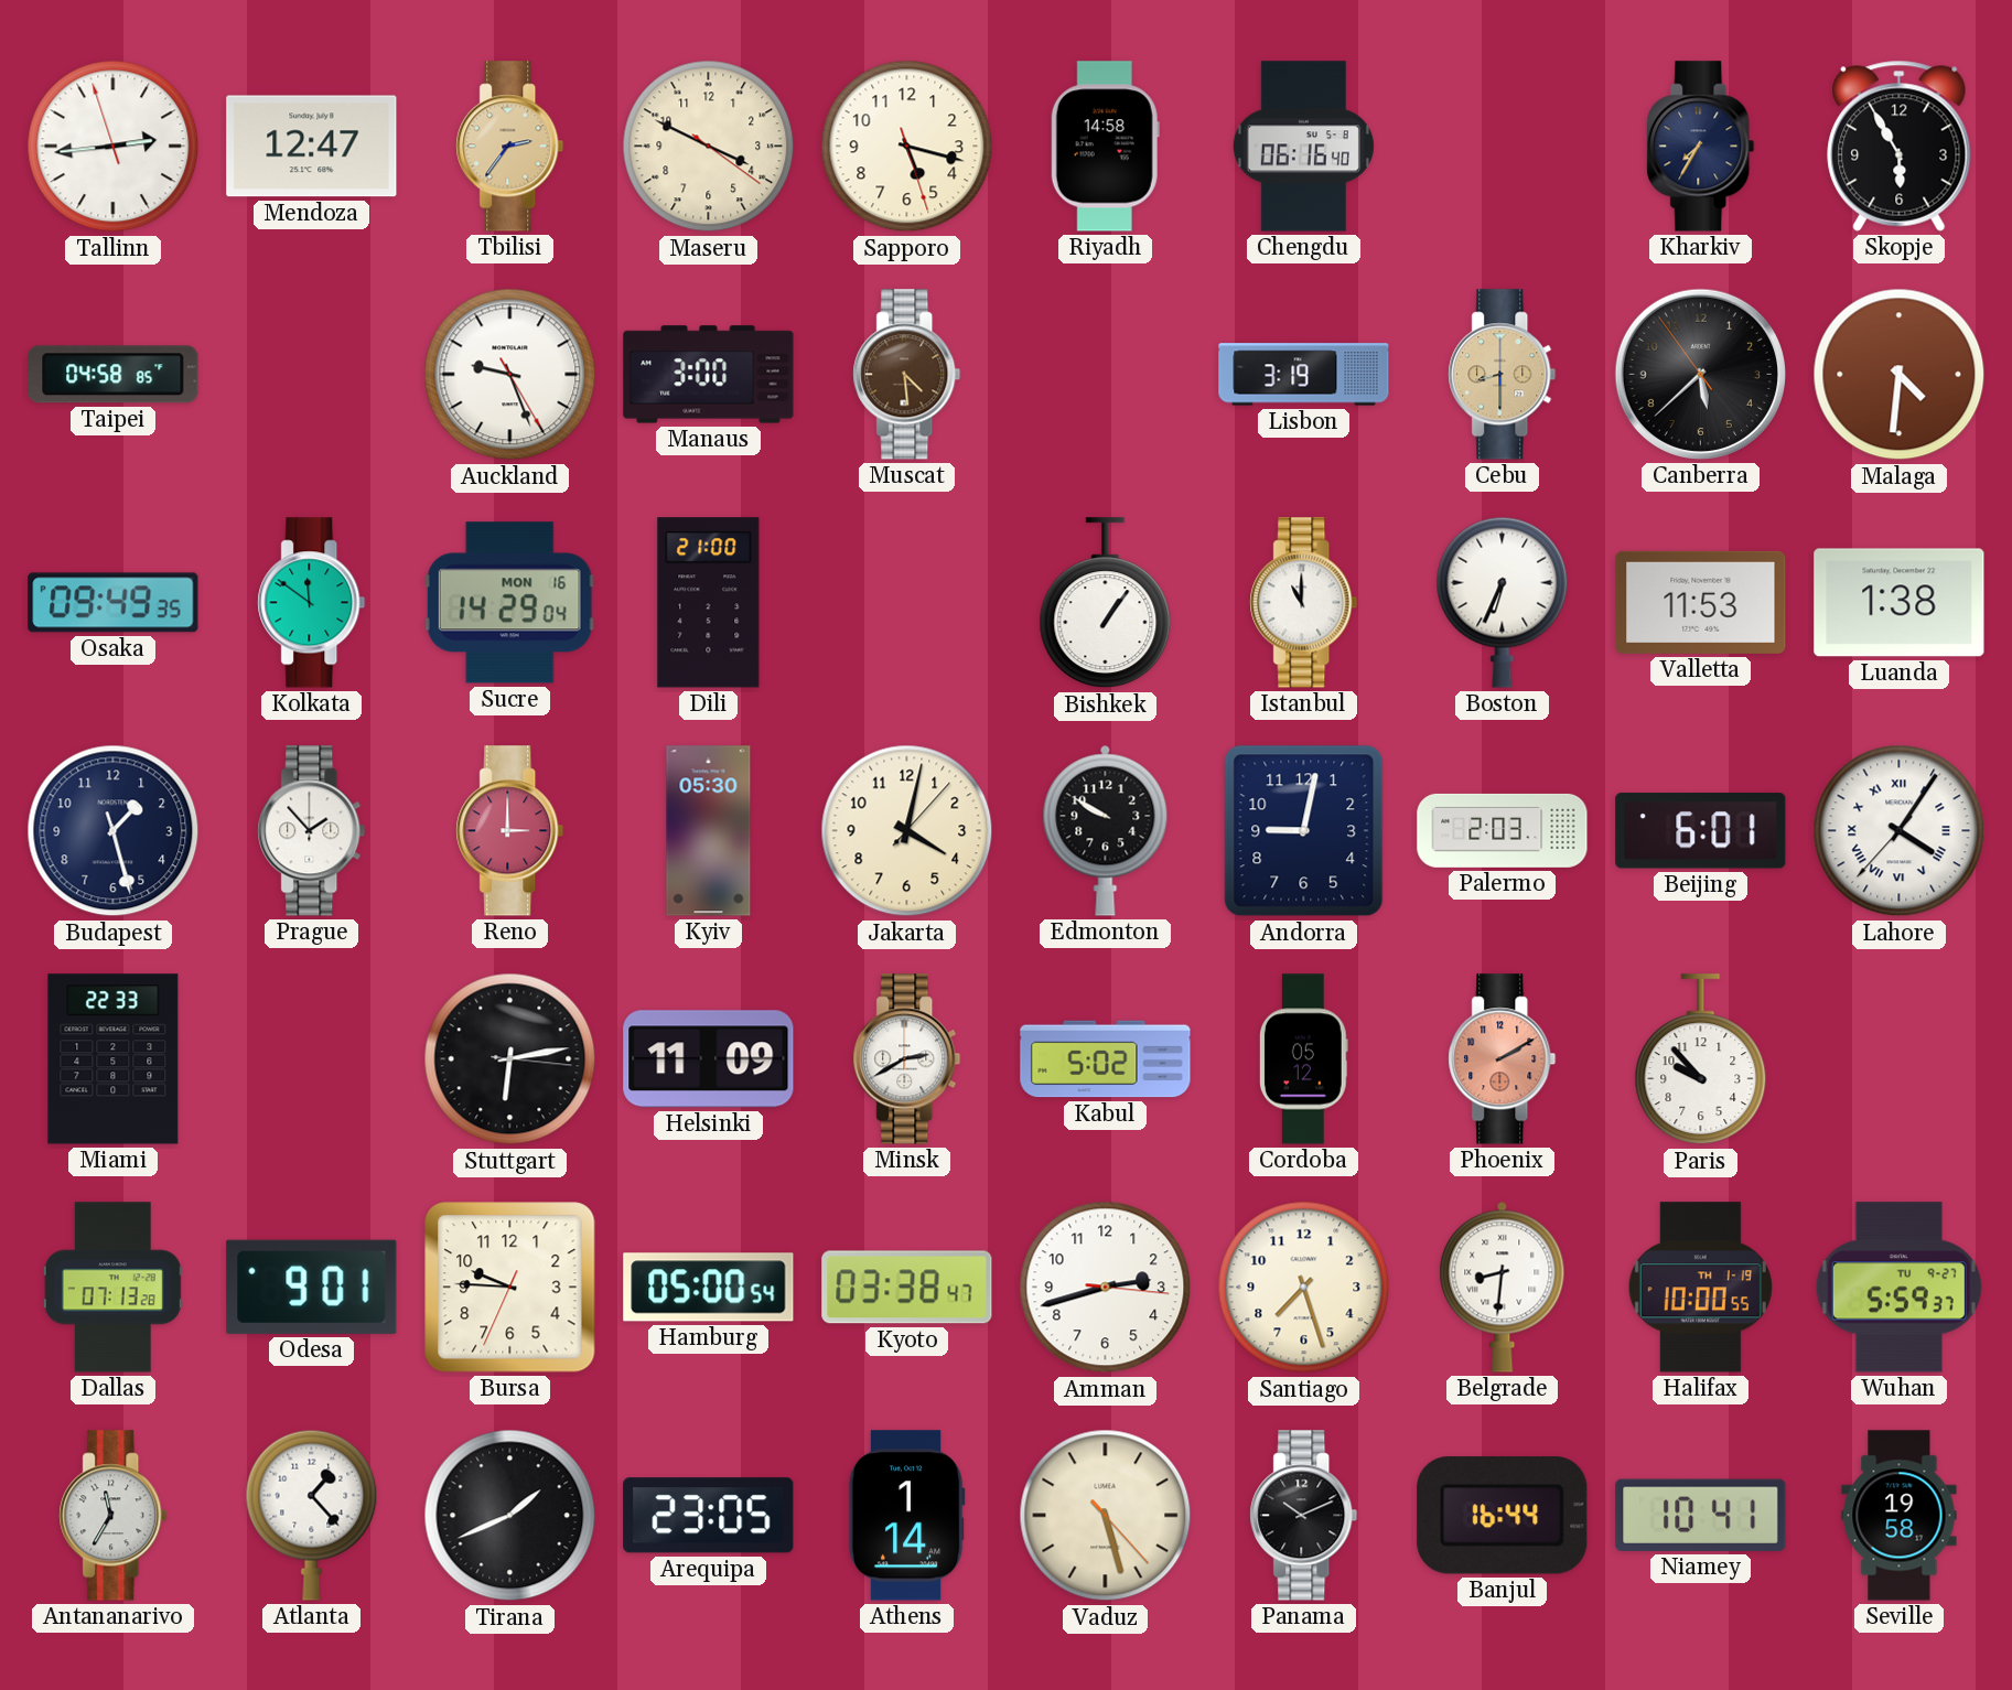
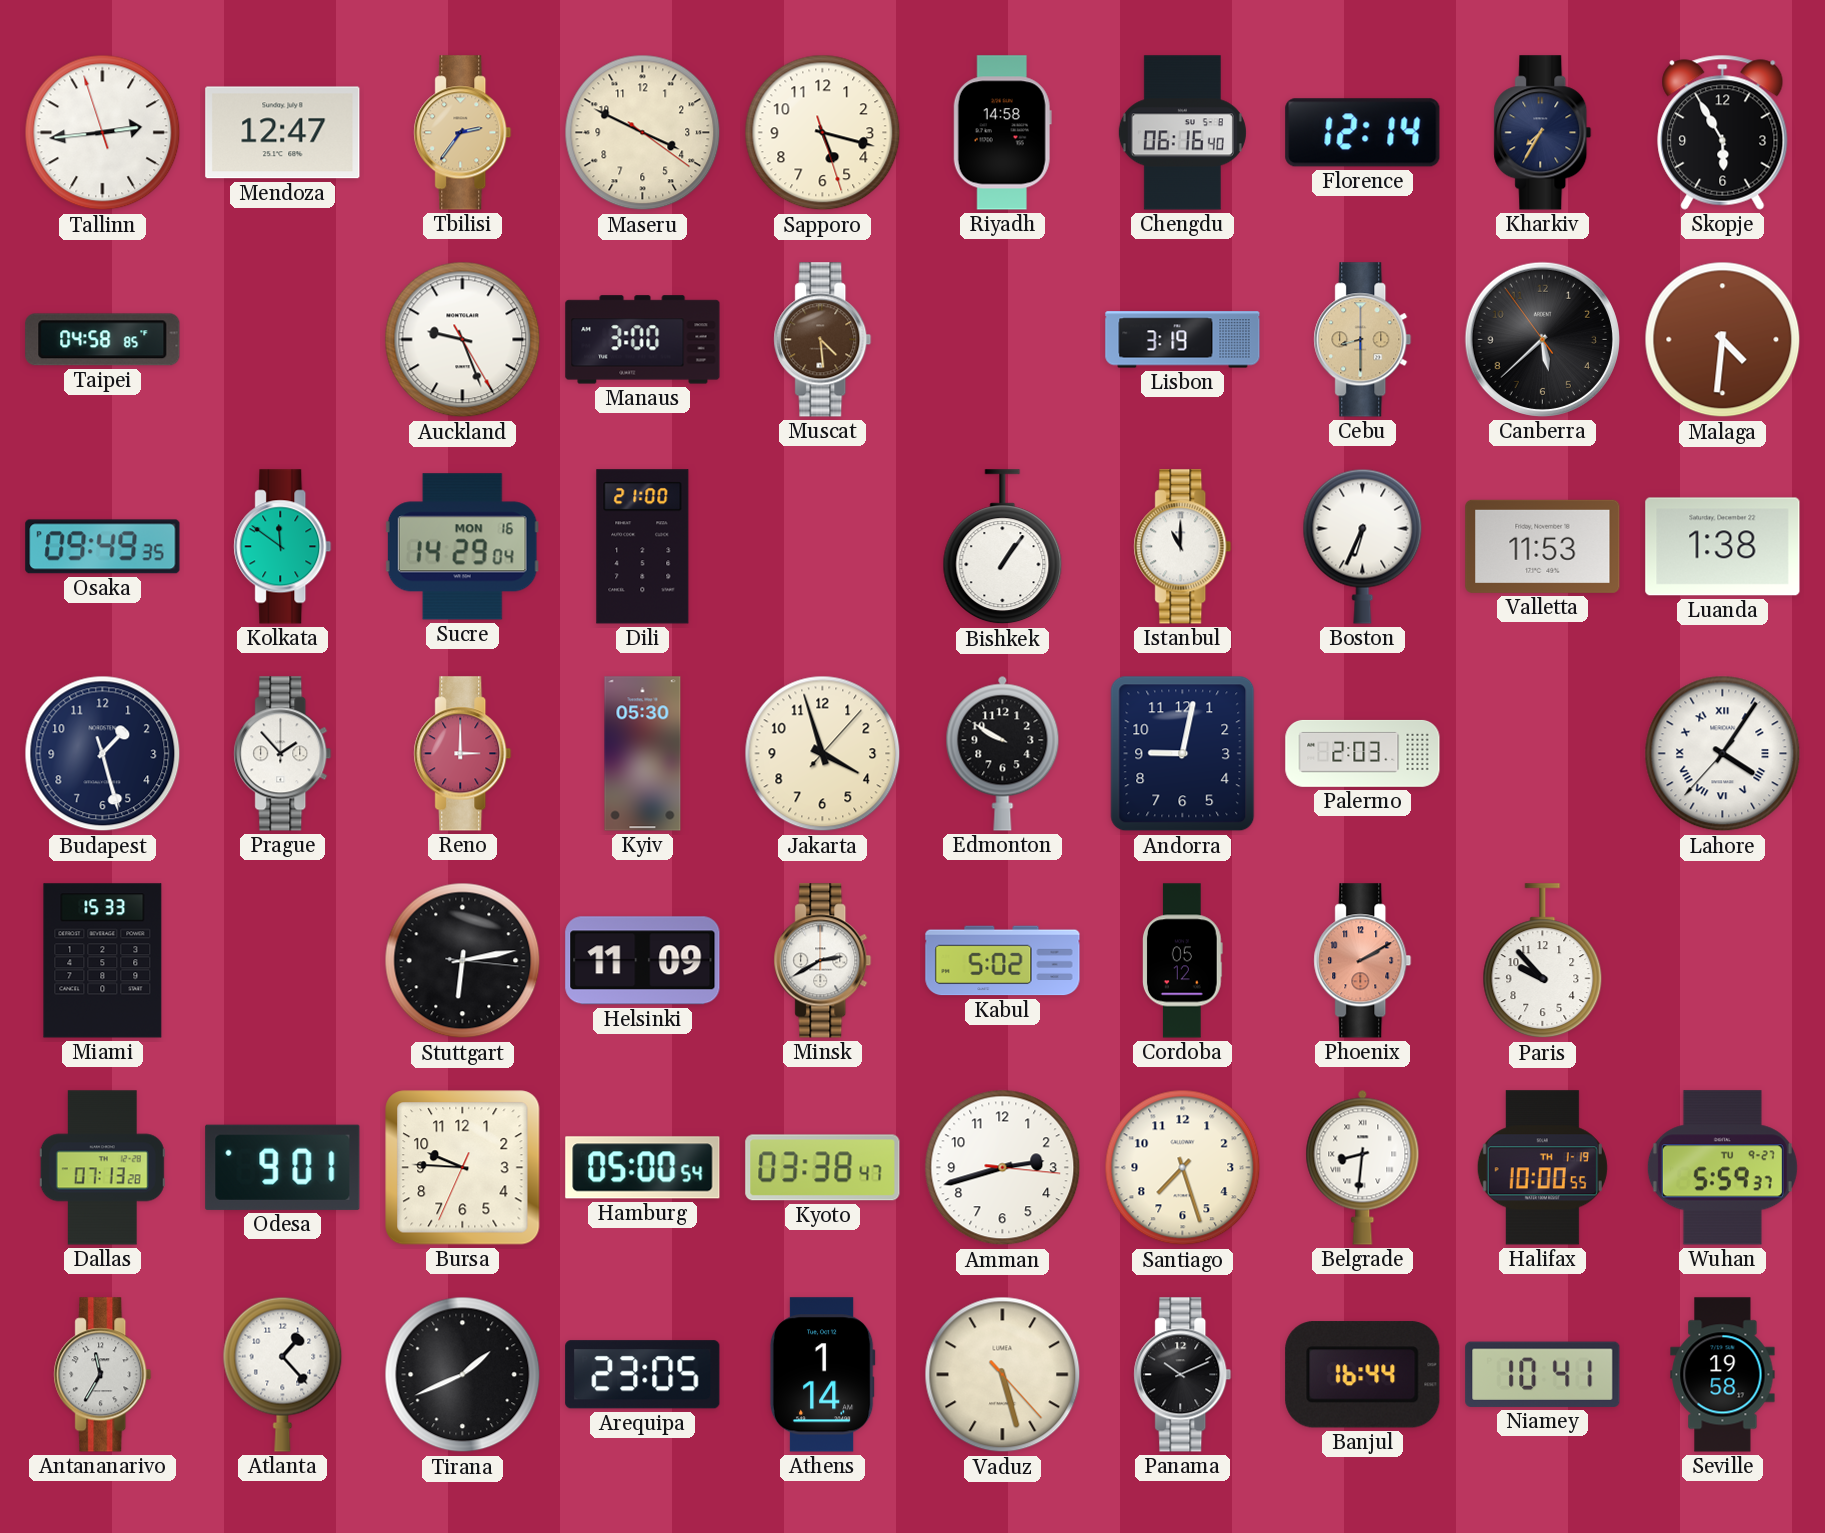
Florence: none -> 12:14
Jakarta: 4:02 -> 3:57
Beijing: 6:01 -> none
Miami: 22:33 -> 15:33
